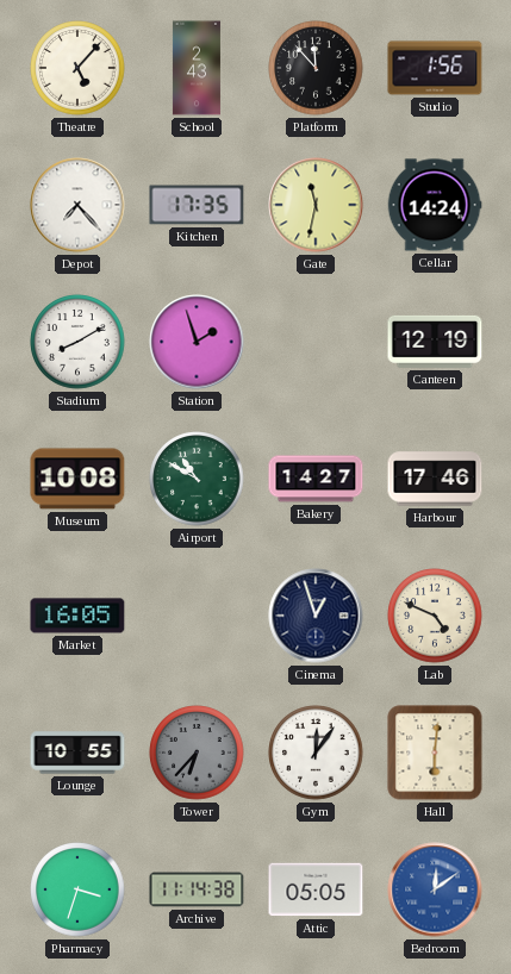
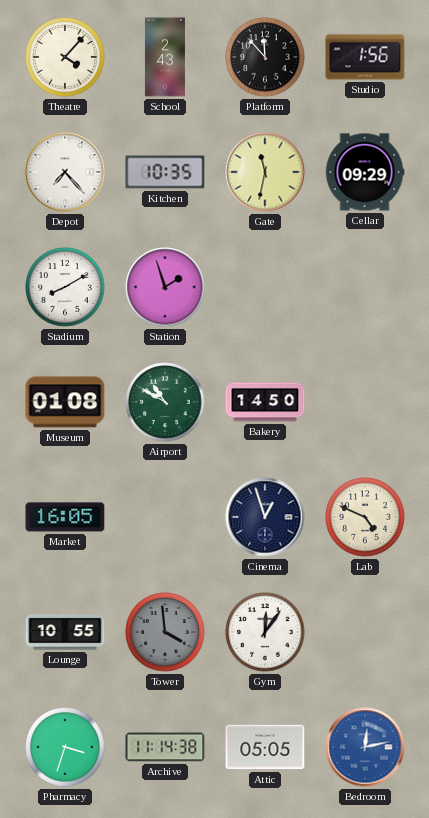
Theatre: 5:07 -> 4:07
Kitchen: 17:35 -> 10:35
Cellar: 14:24 -> 09:29
Canteen: 12:19 -> none
Museum: 10:08 -> 01:08
Bakery: 14:27 -> 14:50
Harbour: 17:46 -> none
Tower: 6:37 -> 3:59
Hall: 6:01 -> none
Bedroom: 12:09 -> 12:13
